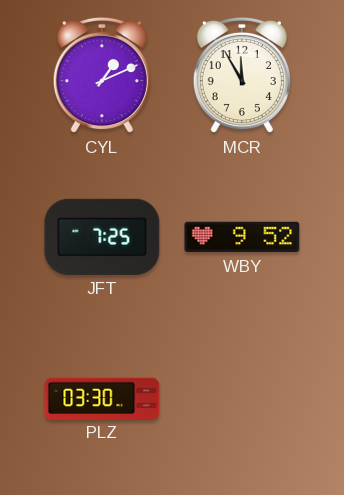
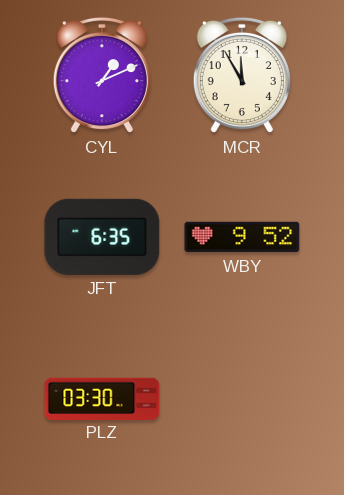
JFT: 7:25 -> 6:35
